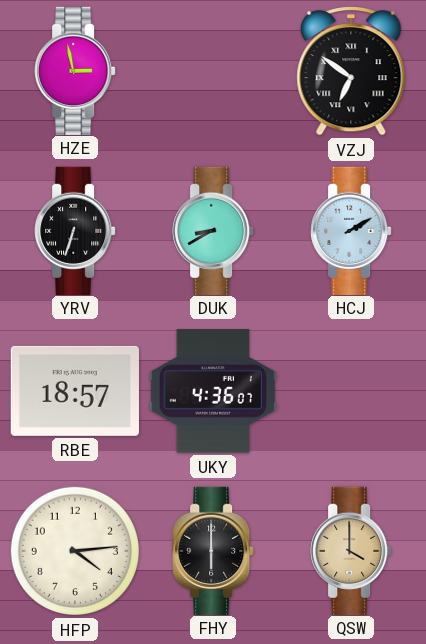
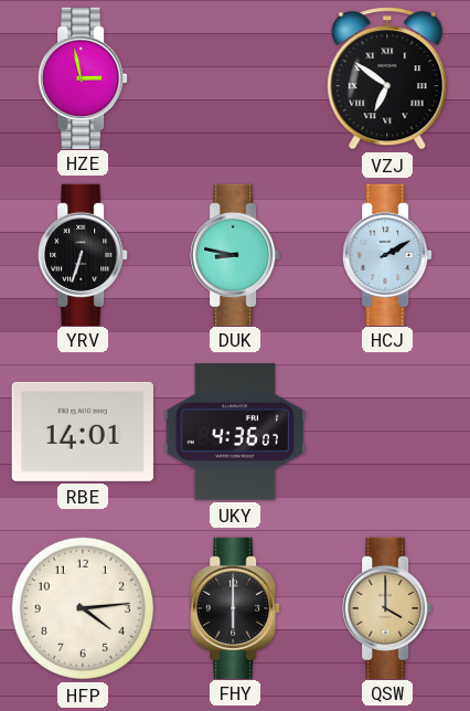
DUK: 8:40 -> 8:47
RBE: 18:57 -> 14:01
